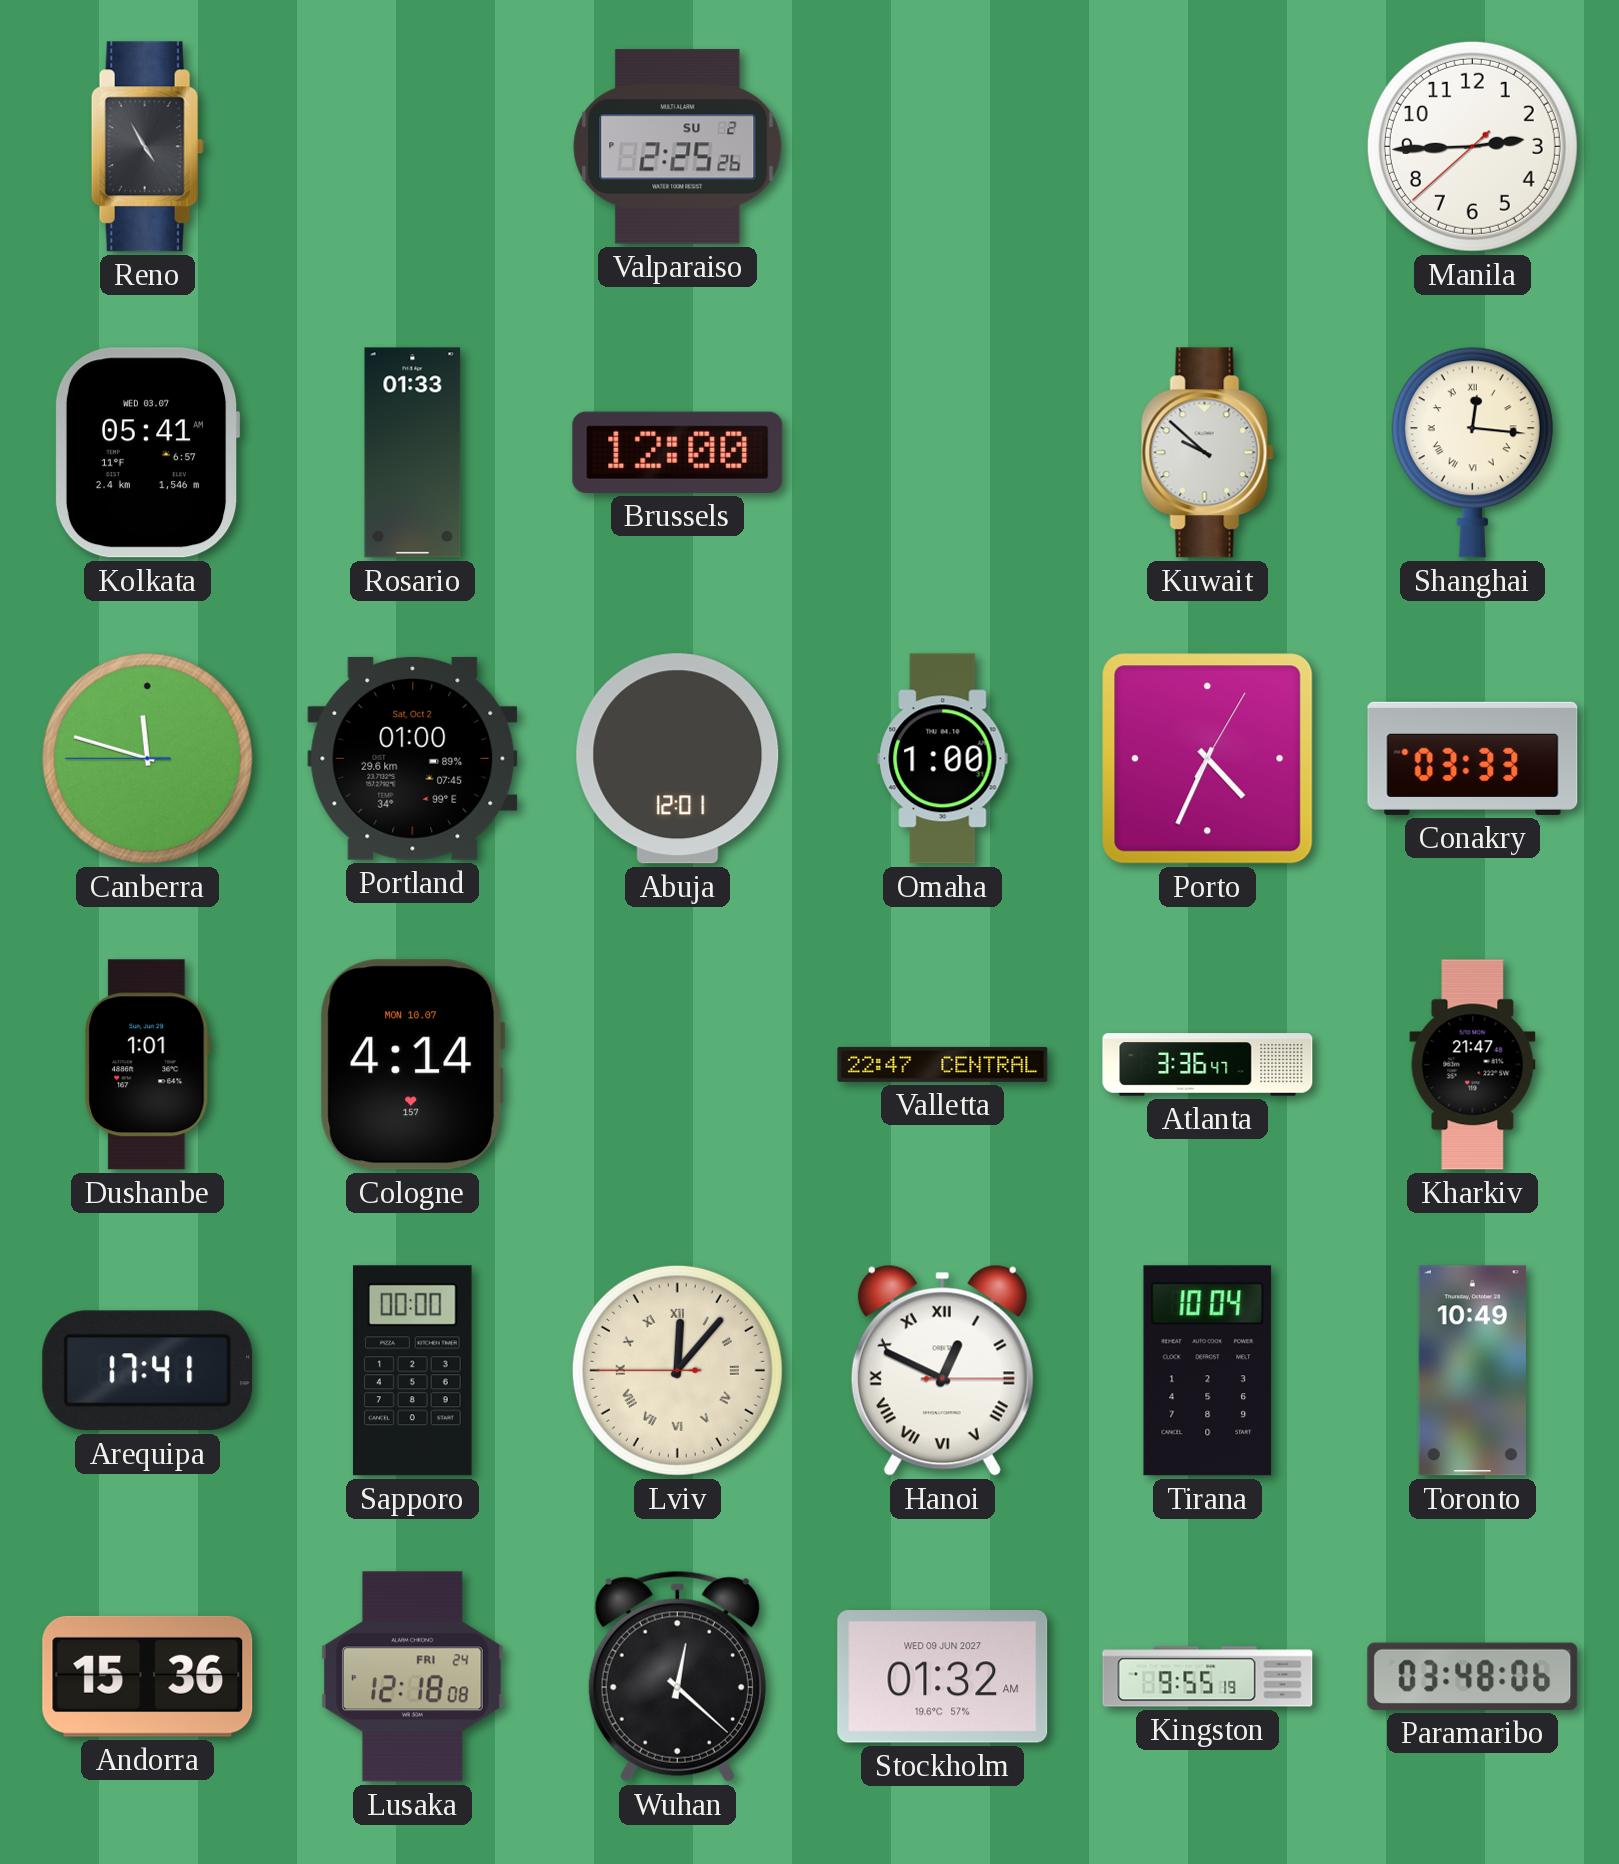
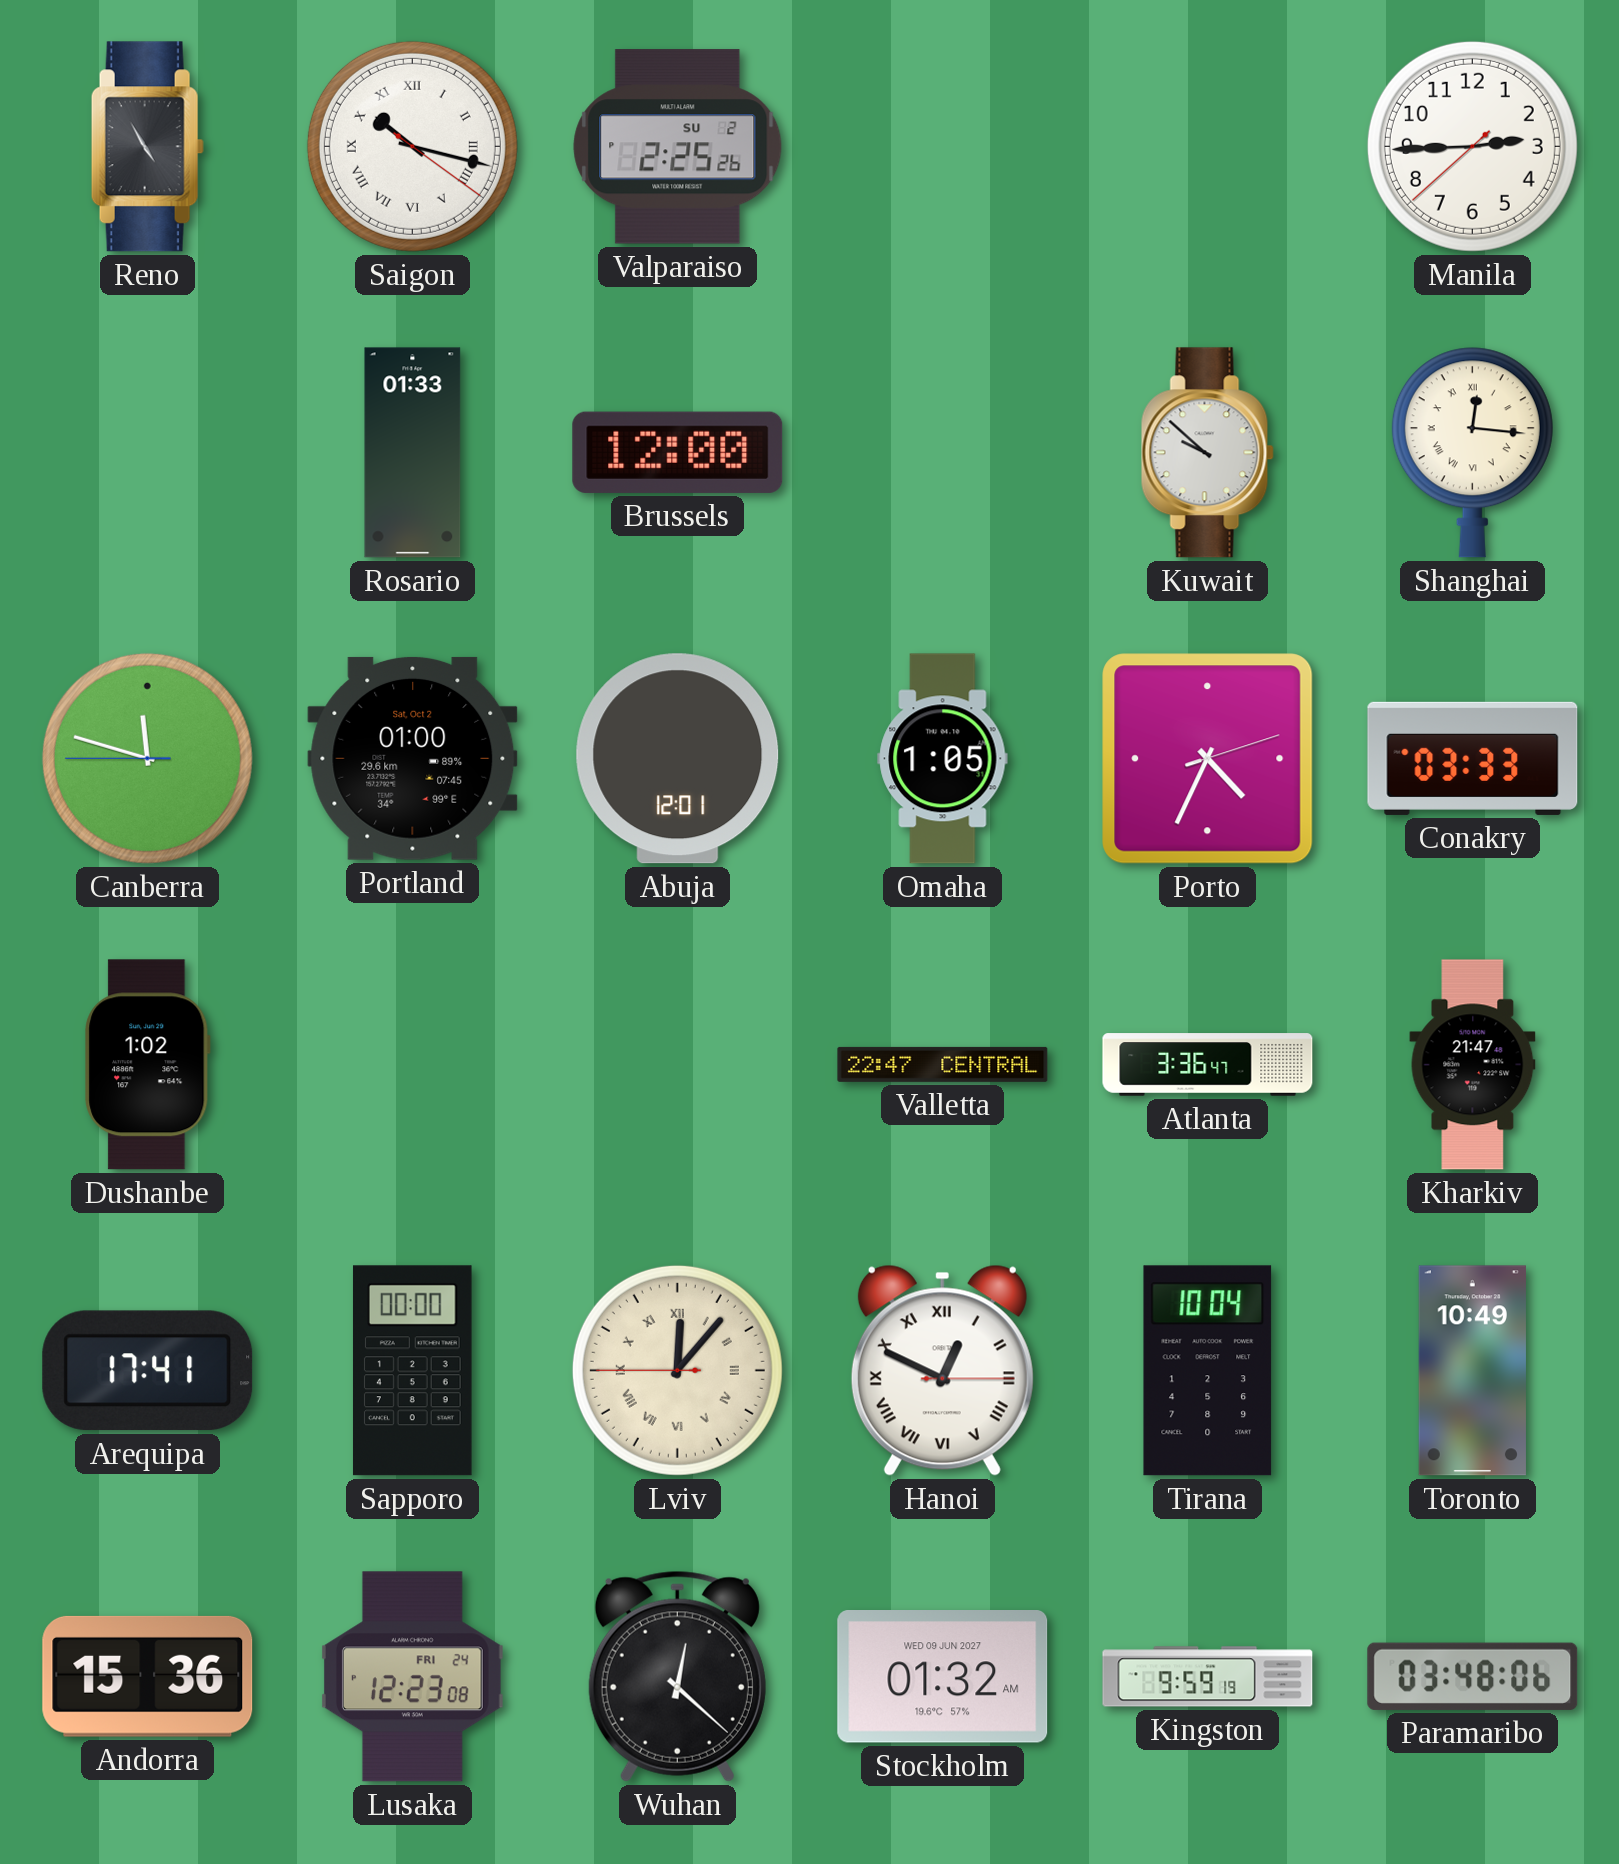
Saigon: none -> 10:17
Kolkata: 05:41 -> none
Omaha: 1:00 -> 1:05
Porto: 4:34:05 -> 4:34:12
Dushanbe: 1:01 -> 1:02
Cologne: 4:14 -> none
Lusaka: 12:18 -> 12:23
Kingston: 9:55 -> 9:59
